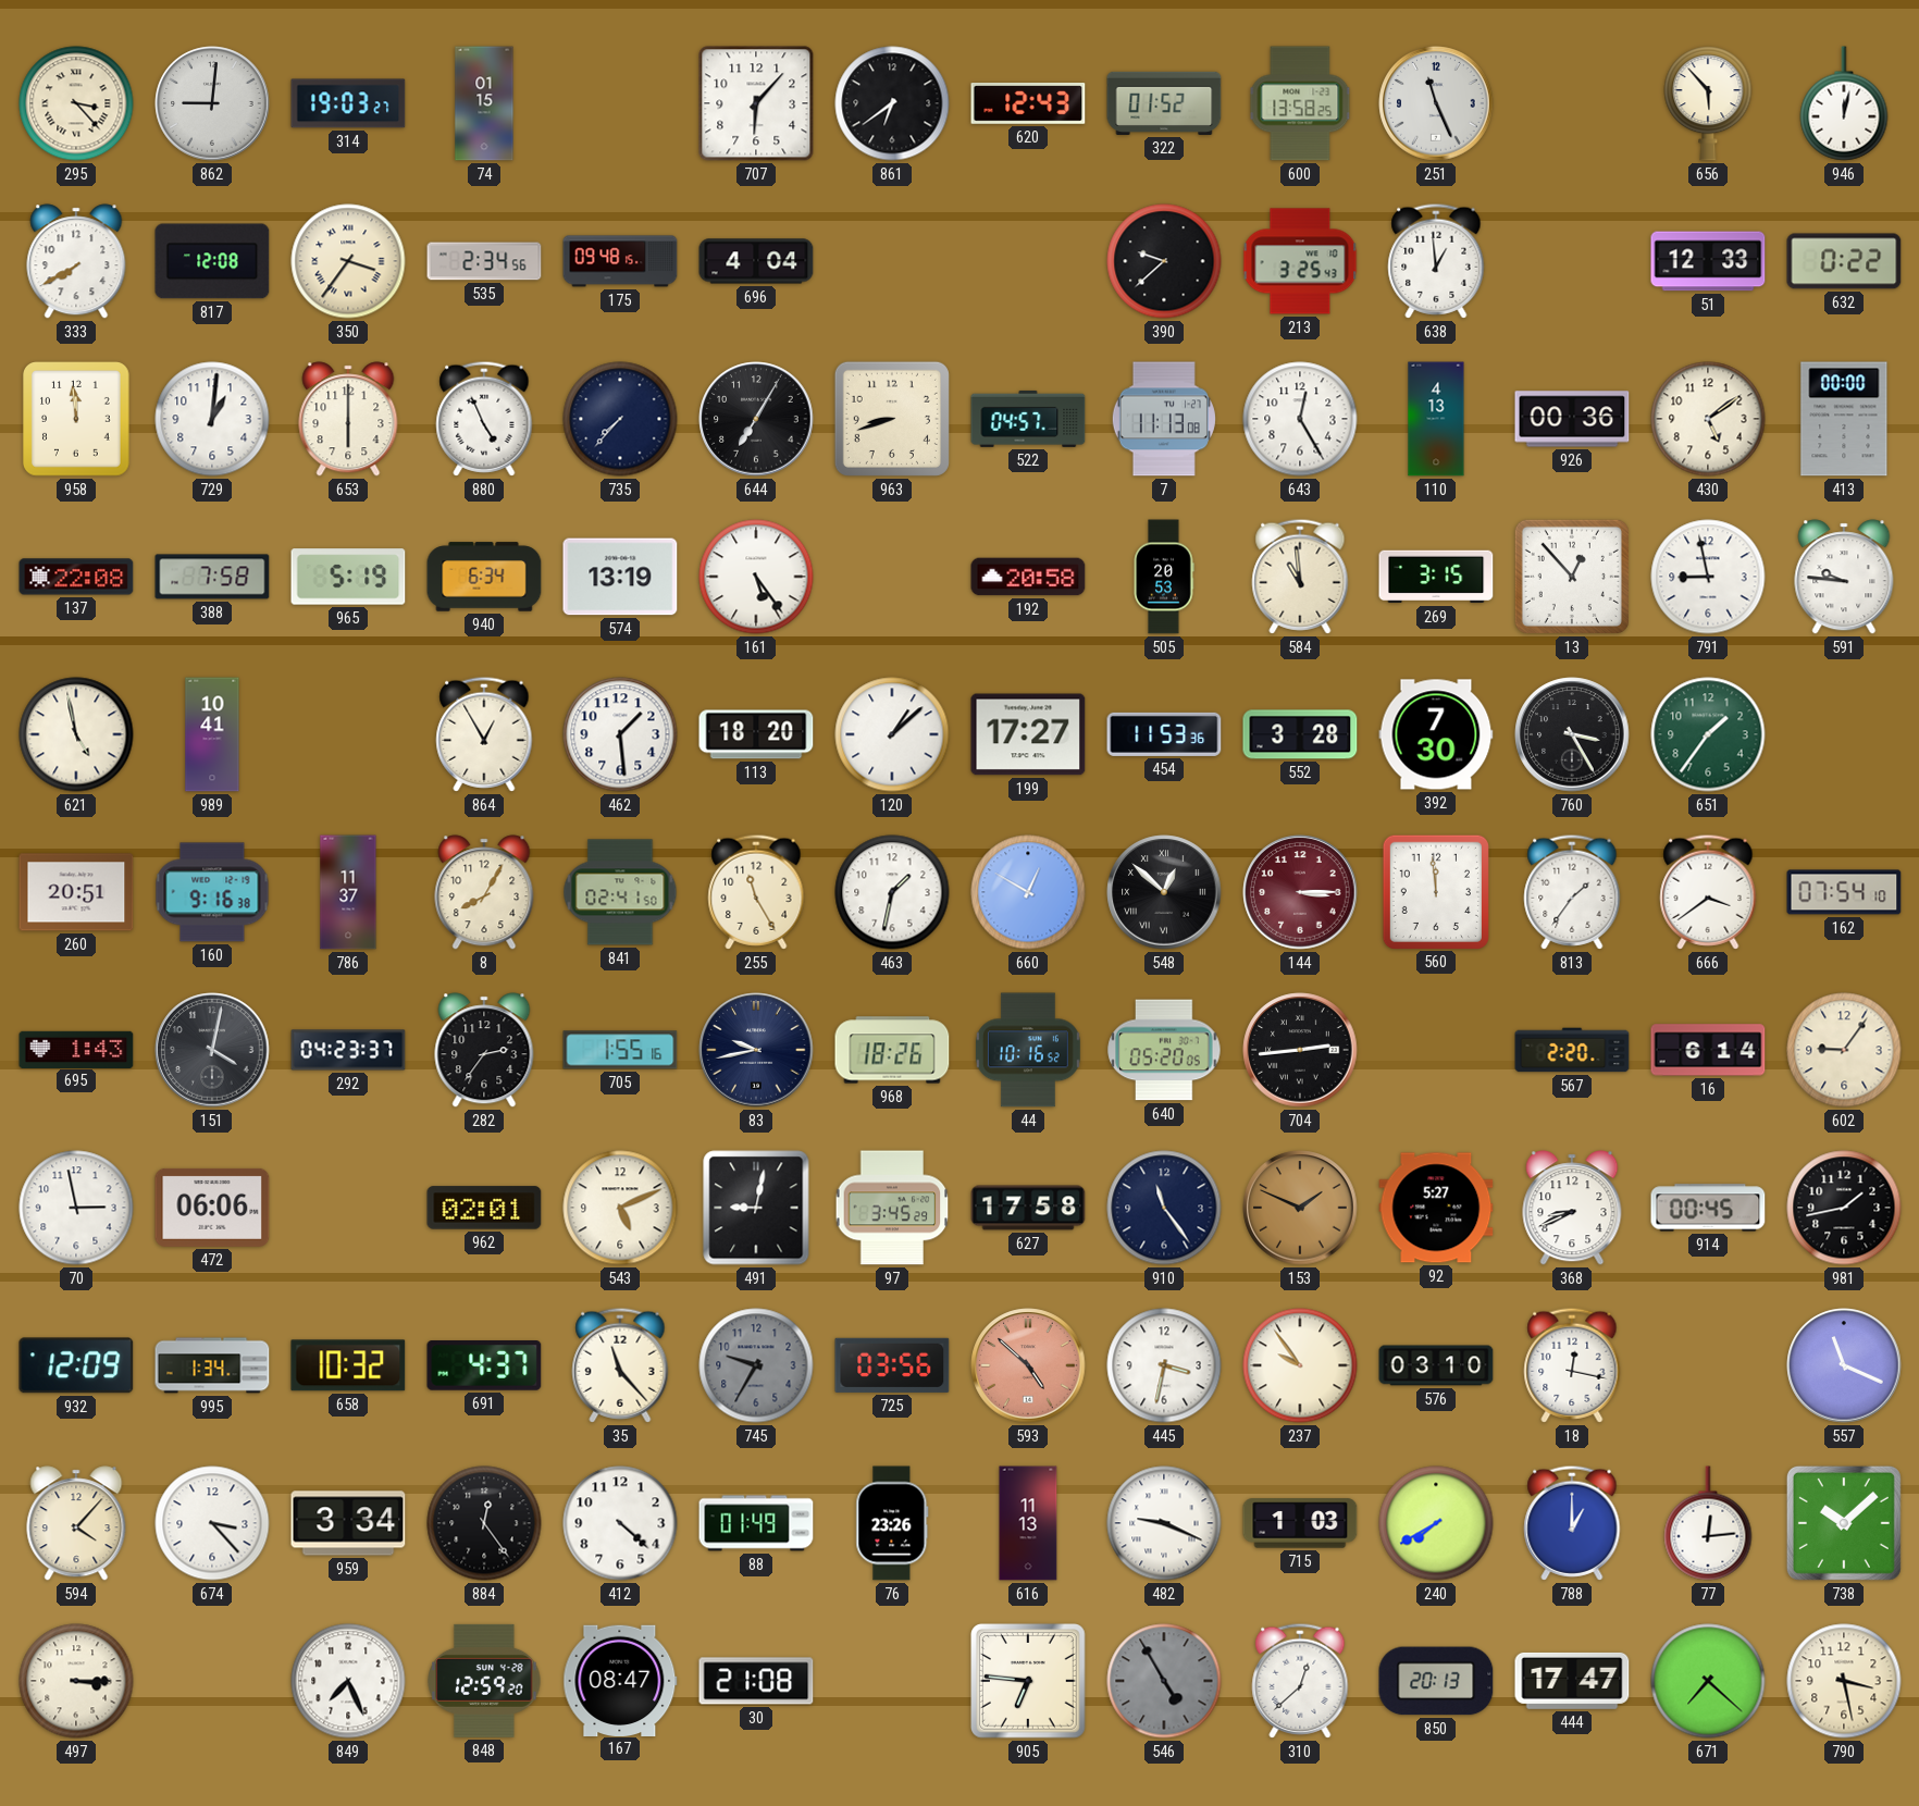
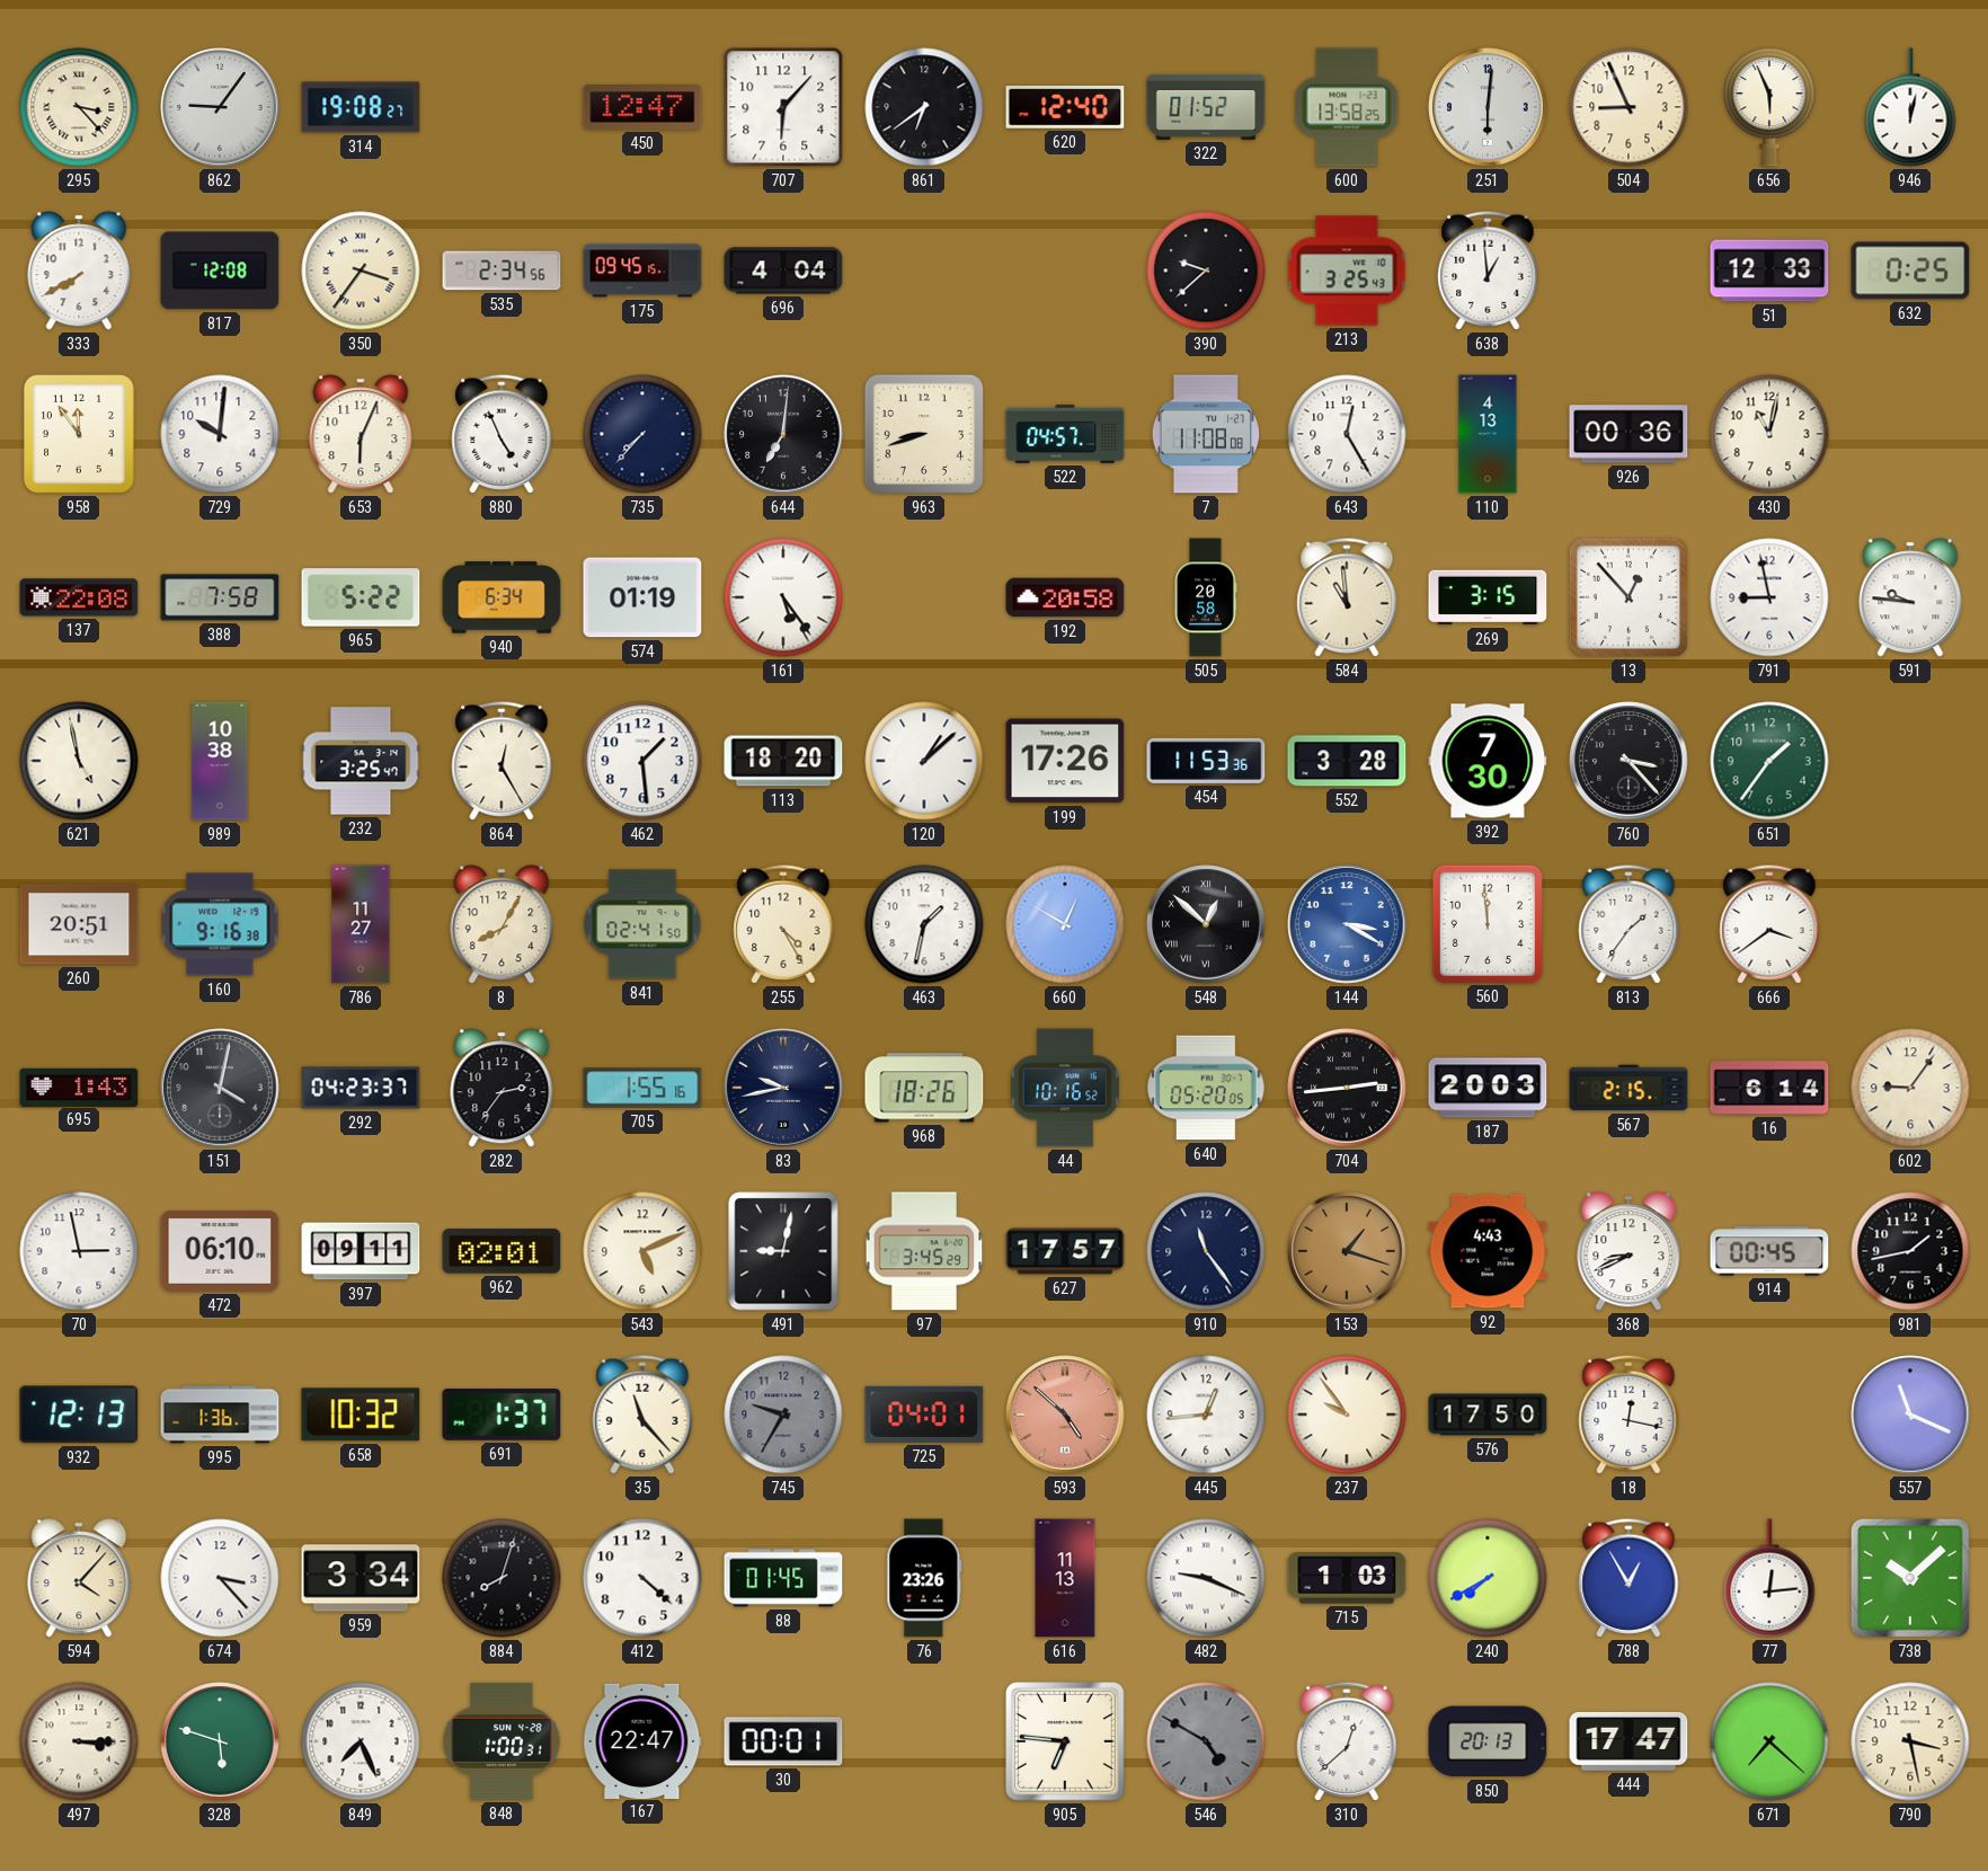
862: 9:01 -> 9:06
314: 19:03 -> 19:08
74: 01:15 -> none
450: none -> 12:47
620: 12:43 -> 12:40
251: 11:26 -> 6:01
504: none -> 8:56
656: 5:53 -> 5:56
175: 09:48 -> 09:45
632: 0:22 -> 0:25
958: 11:59 -> 11:54
729: 1:01 -> 10:01
653: 6:00 -> 6:04
644: 7:05 -> 7:01
7: 11:13 -> 11:08
430: 5:09 -> 11:02
413: 00:00 -> none
965: 5:19 -> 5:22
574: 13:19 -> 01:19
505: 20:53 -> 20:58
989: 10:41 -> 10:38
232: none -> 3:25
864: 12:55 -> 12:25
199: 17:27 -> 17:26
760: 3:25 -> 3:23
786: 11:37 -> 11:27
255: 11:25 -> 4:25
144: 3:15 -> 3:20
144 dial: burgundy -> blue
162: 07:54 -> none
187: none -> 20:03
567: 2:20 -> 2:15
472: 06:06 -> 06:10
397: none -> 09:11
627: 17:58 -> 17:57
153: 1:49 -> 1:18
92: 5:27 -> 4:43
932: 12:09 -> 12:13
995: 1:34 -> 1:36
691: 4:37 -> 1:37
725: 03:56 -> 04:01
445: 3:32 -> 12:44
576: 03:10 -> 17:50
884: 12:24 -> 8:03
88: 01:49 -> 01:45
788: 1:00 -> 12:55
328: none -> 5:48
848: 12:59 -> 1:00
167: 08:47 -> 22:47
30: 21:08 -> 00:01
546: 4:55 -> 4:50
